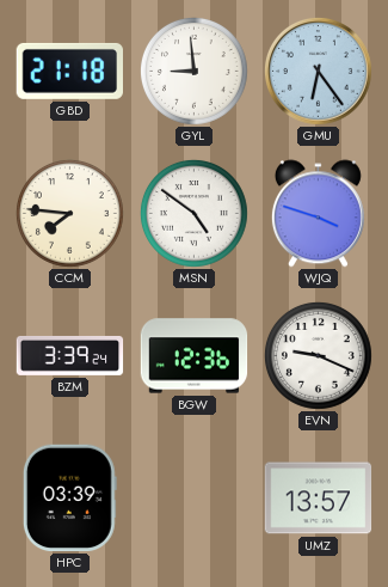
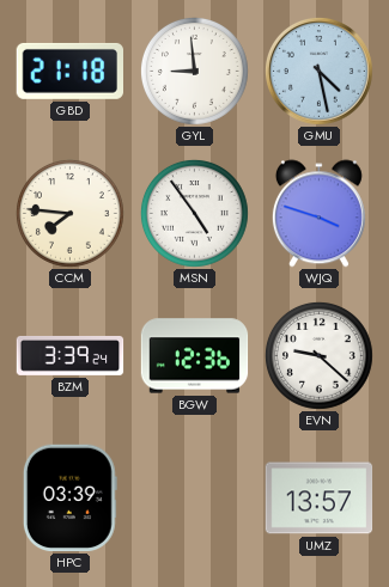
GMU: 6:24 -> 4:28
MSN: 4:51 -> 4:54
EVN: 9:19 -> 9:22
